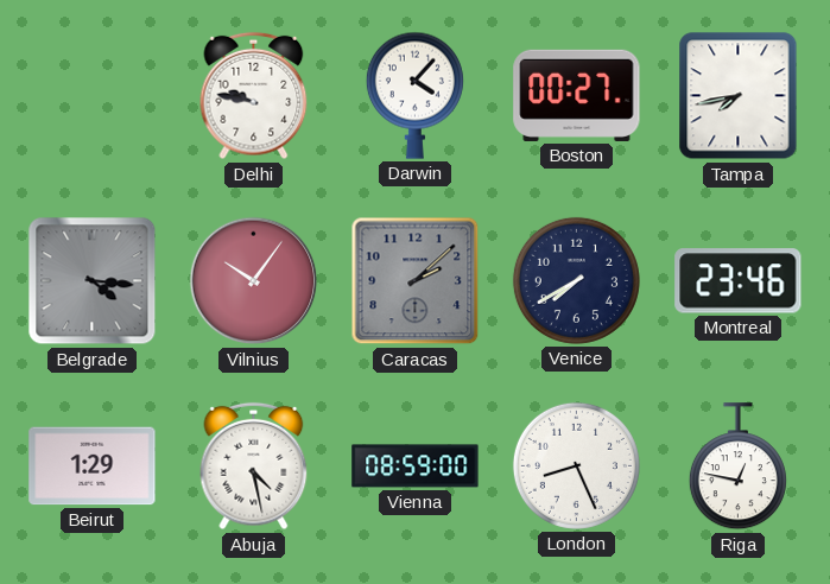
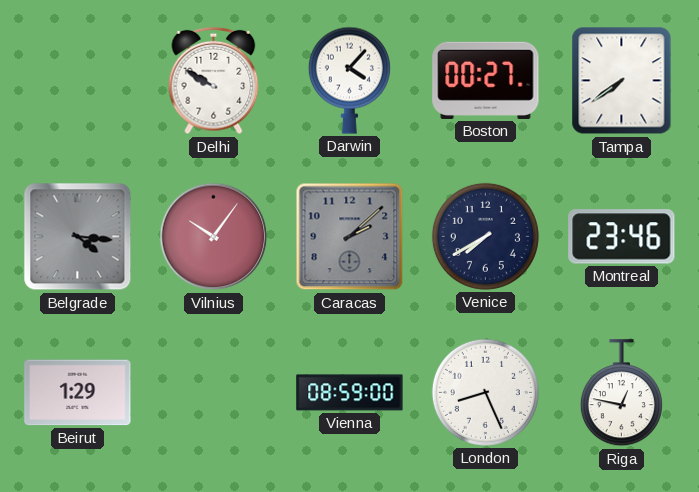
Delhi: 9:47 -> 9:50
Tampa: 7:43 -> 7:39
Abuja: 4:28 -> none
